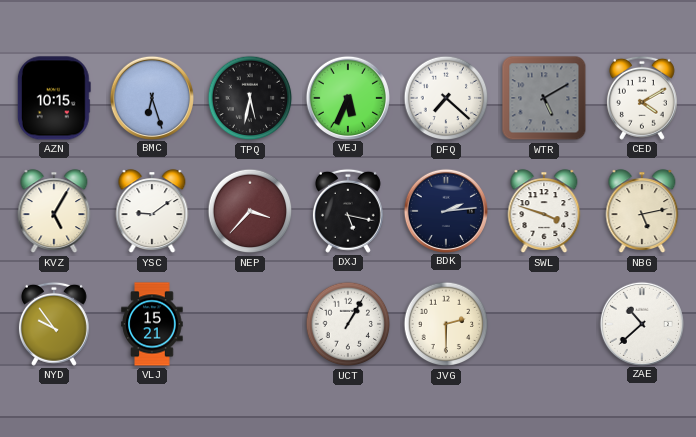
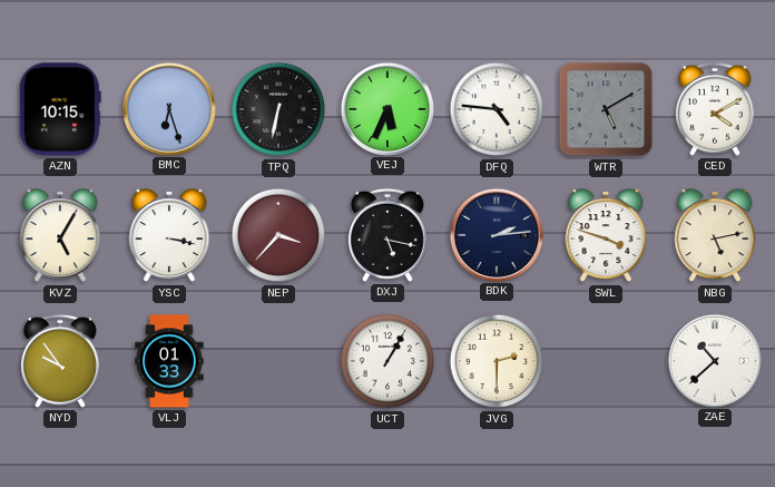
TPQ: 5:32 -> 6:32
DFQ: 7:22 -> 4:46
YSC: 9:09 -> 3:17
VLJ: 15:21 -> 01:33
